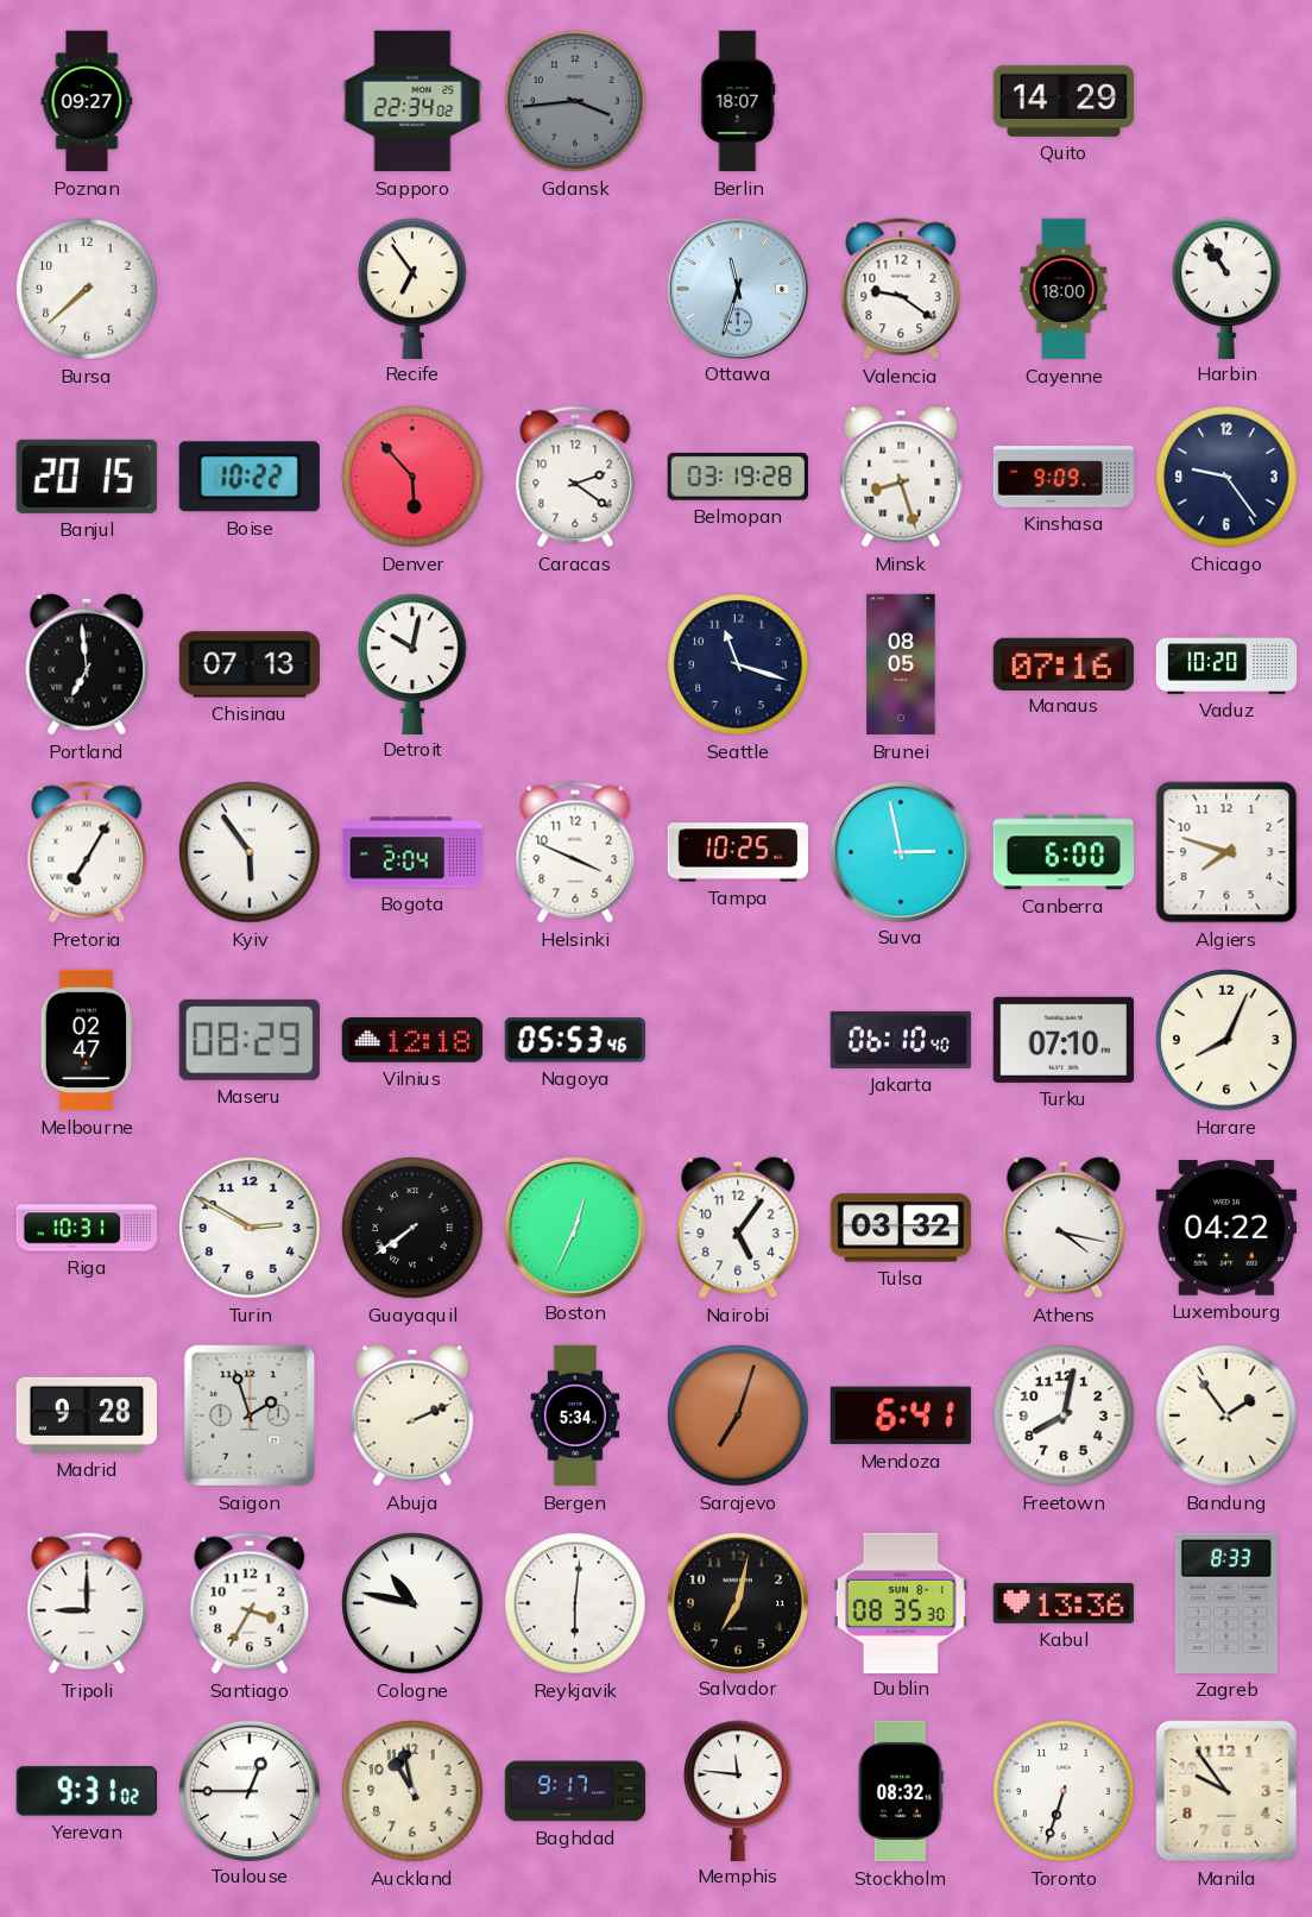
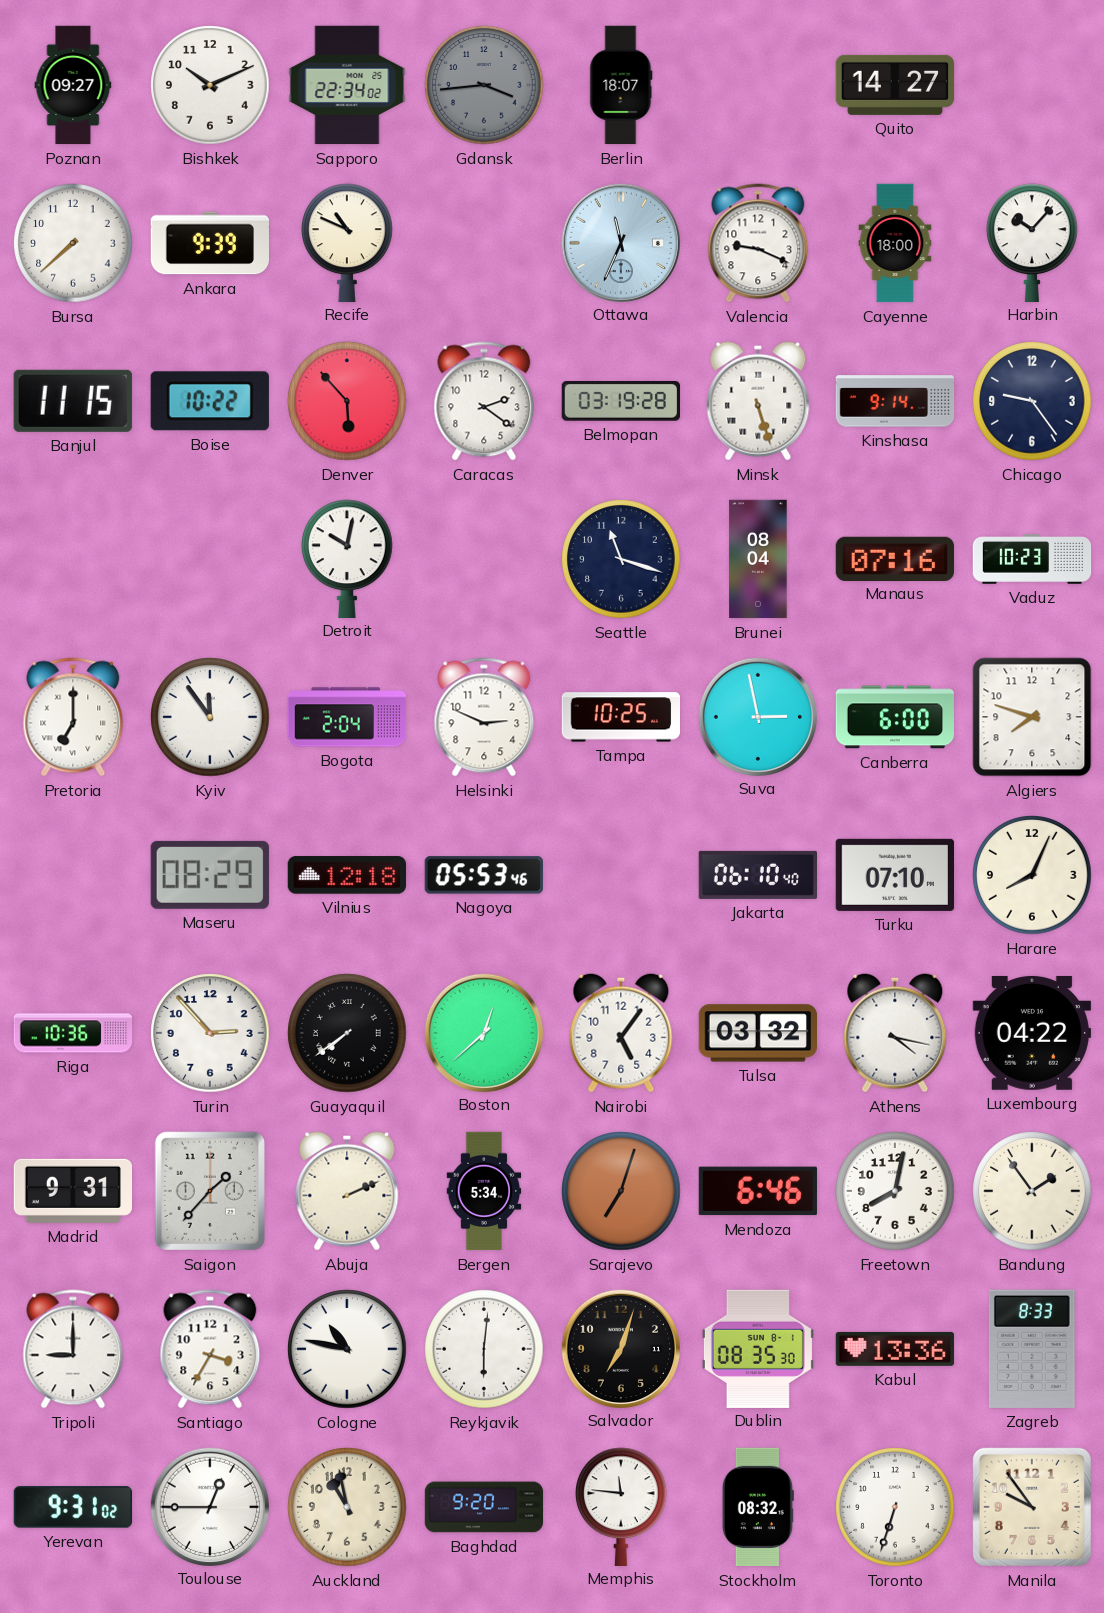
Bishkek: none -> 10:11
Quito: 14:29 -> 14:27
Ankara: none -> 9:39
Recife: 6:54 -> 10:49
Ottawa: 11:33 -> 11:34
Valencia: 9:21 -> 9:19
Harbin: 10:54 -> 10:07
Banjul: 20:15 -> 11:15
Minsk: 8:27 -> 5:27
Kinshasa: 9:09 -> 9:14
Portland: 6:59 -> none
Chisinau: 07:13 -> none
Brunei: 08:05 -> 08:04
Vaduz: 10:20 -> 10:23
Pretoria: 7:05 -> 7:00
Kyiv: 5:54 -> 11:54
Helsinki: 3:49 -> 2:49
Melbourne: 02:47 -> none
Riga: 10:31 -> 10:36
Turin: 2:50 -> 2:53
Boston: 12:34 -> 12:38
Madrid: 9:28 -> 9:31
Saigon: 1:57 -> 1:37
Mendoza: 6:41 -> 6:46
Salvador: 7:02 -> 7:03
Baghdad: 9:17 -> 9:20
